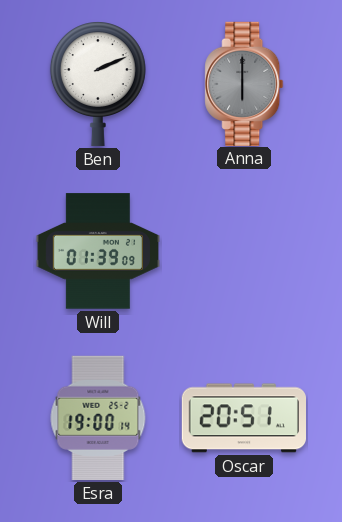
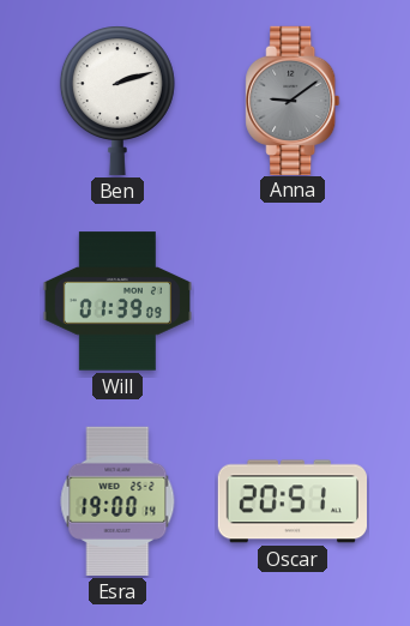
Ben: 2:11 -> 2:12
Anna: 6:00 -> 9:09
